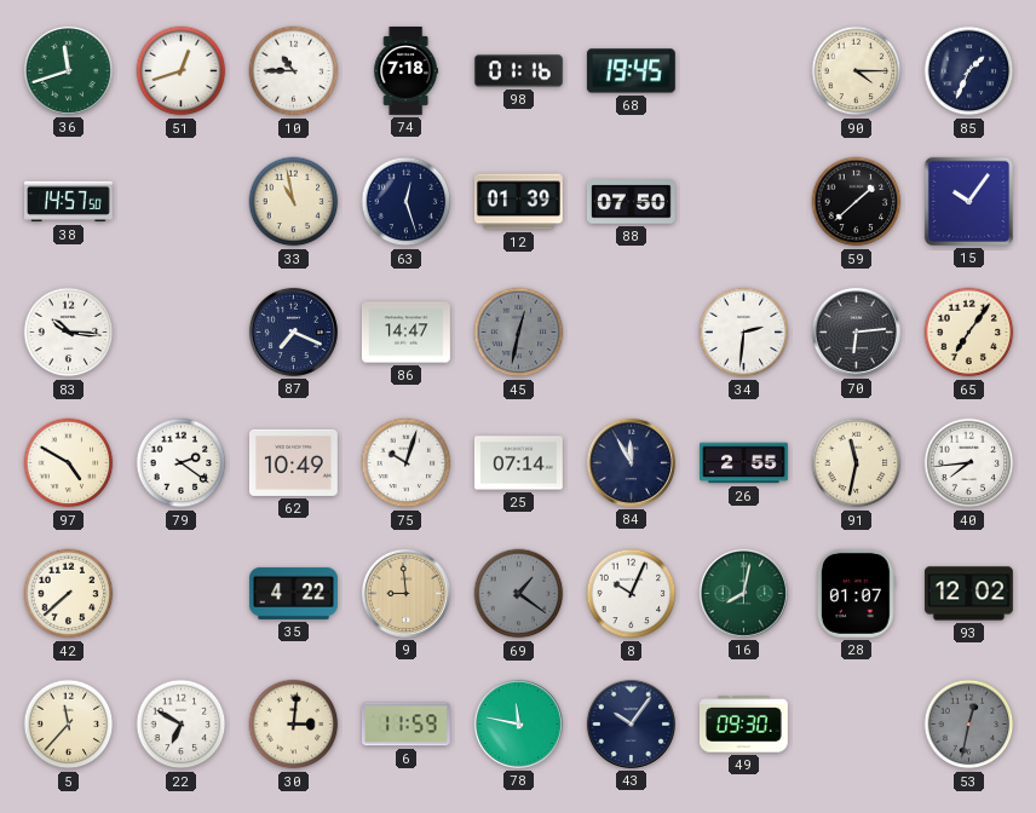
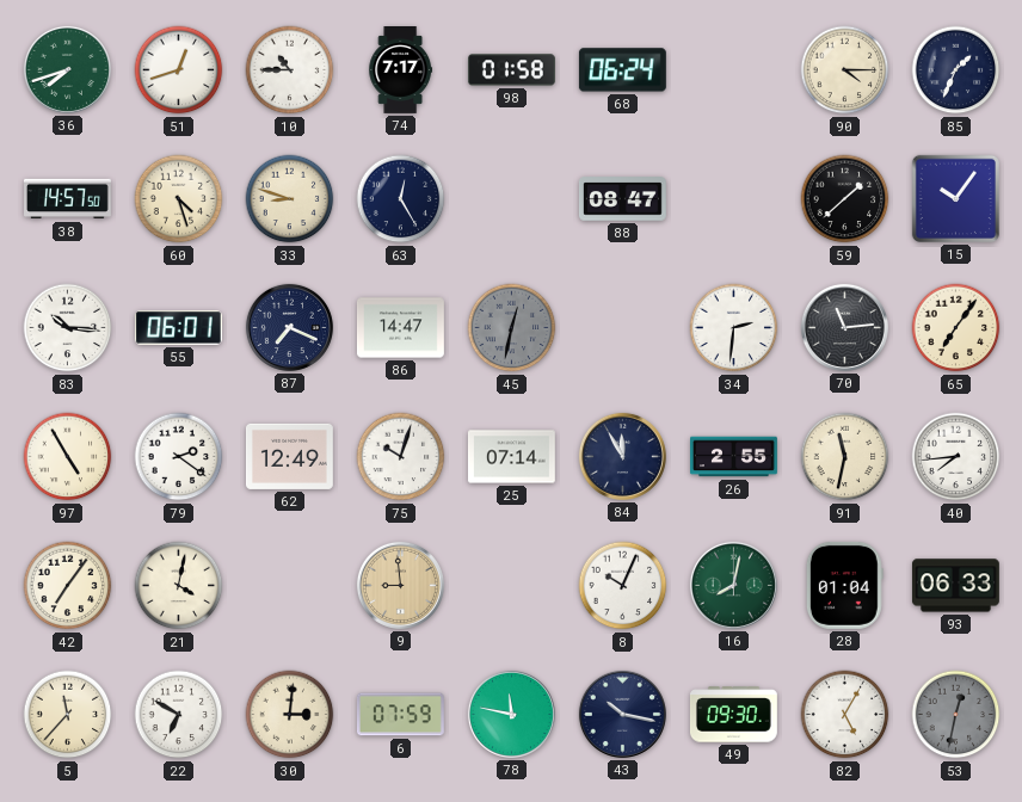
36: 11:42 -> 7:42
74: 7:18 -> 7:17
98: 01:16 -> 01:58
68: 19:45 -> 06:24
60: none -> 4:27
33: 10:58 -> 8:48
63: 12:27 -> 12:25
12: 01:39 -> none
88: 07:50 -> 08:47
55: none -> 06:01
70: 6:14 -> 11:14
97: 4:50 -> 4:55
62: 10:49 -> 12:49
42: 7:38 -> 7:06
21: none -> 4:02
35: 4:22 -> none
69: 1:21 -> none
28: 01:07 -> 01:04
93: 12:02 -> 06:33
6: 11:59 -> 07:59
43: 10:06 -> 10:17
82: none -> 5:05
